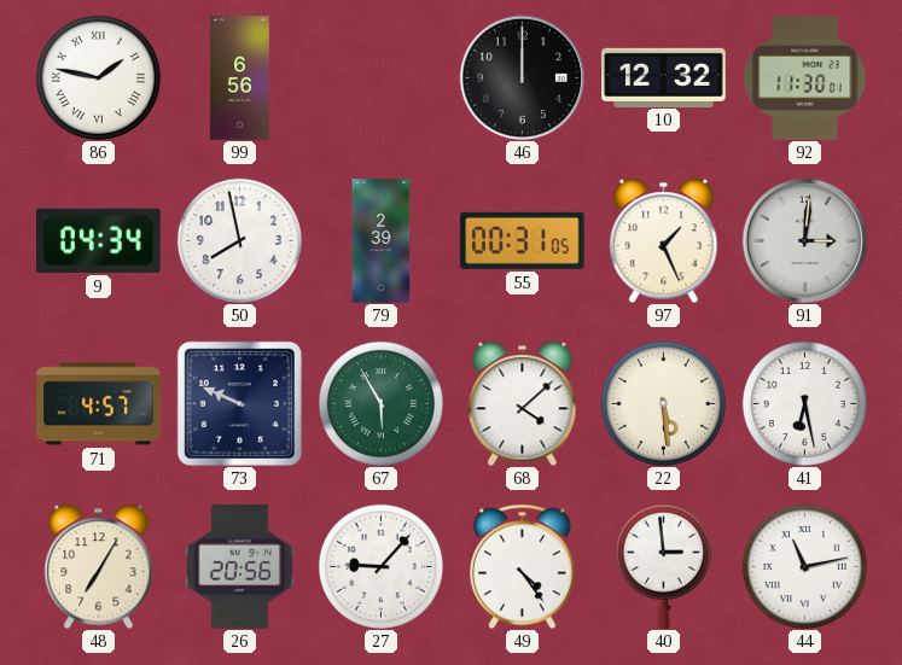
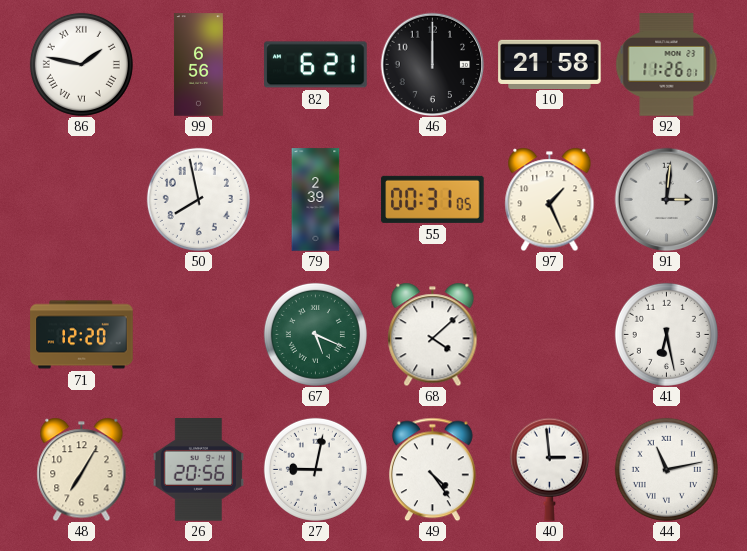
82: none -> 6:21
10: 12:32 -> 21:58
92: 11:30 -> 11:26
9: 04:34 -> none
71: 4:57 -> 12:20
73: 9:49 -> none
67: 5:55 -> 5:19
22: 5:29 -> none
27: 9:07 -> 9:02
